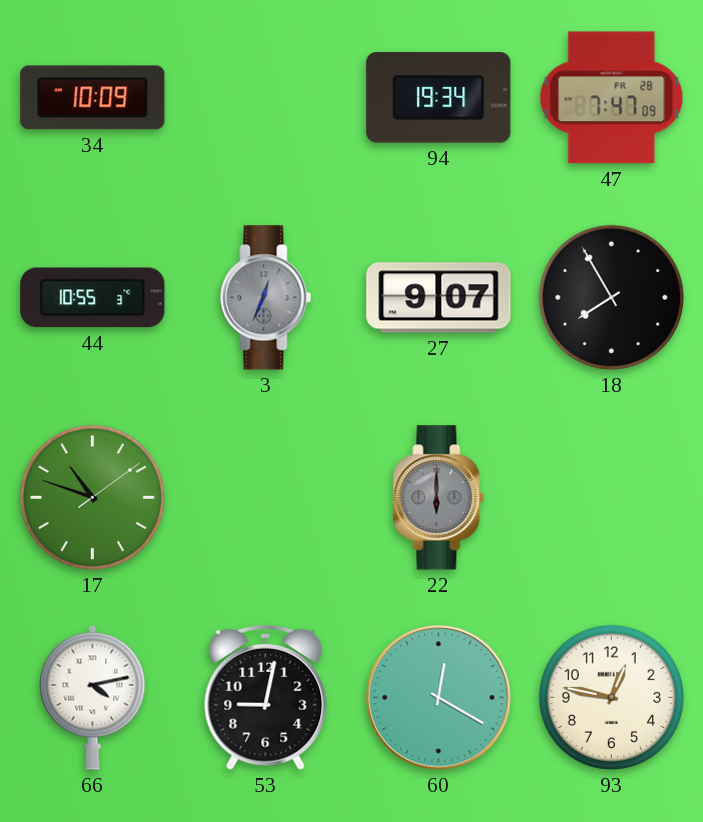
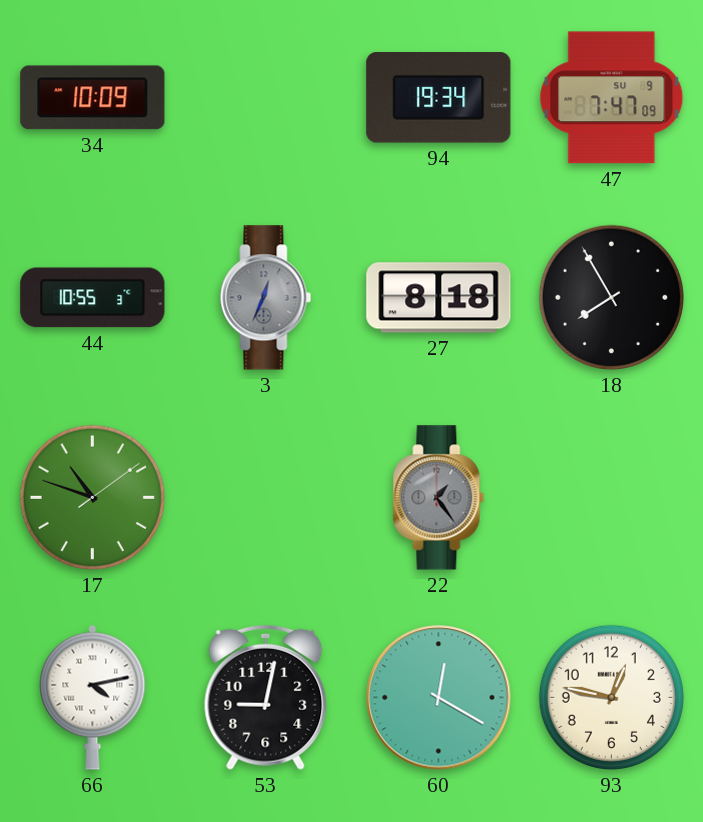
47 date: FR 28 -> SU 9
27: 9:07 -> 8:18
22: 6:00 -> 1:24
